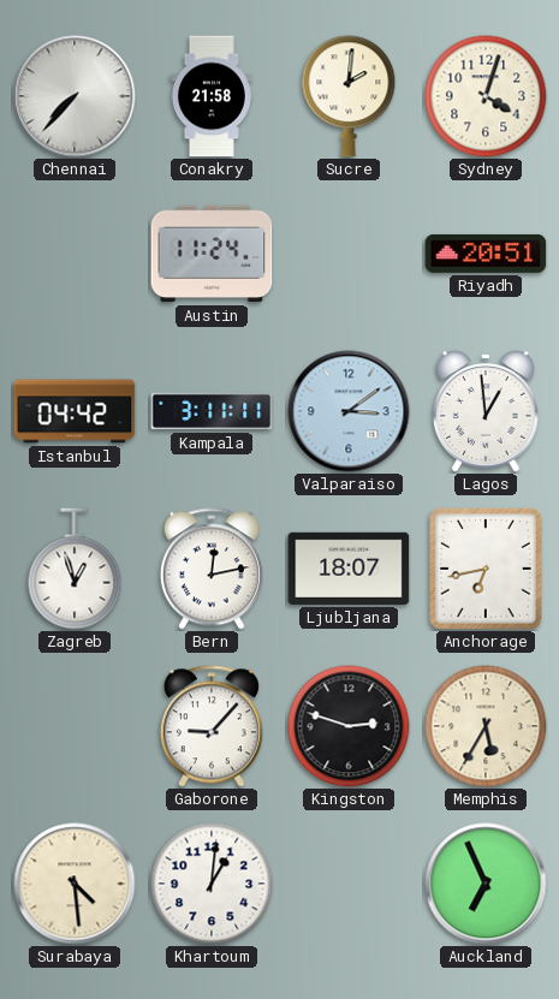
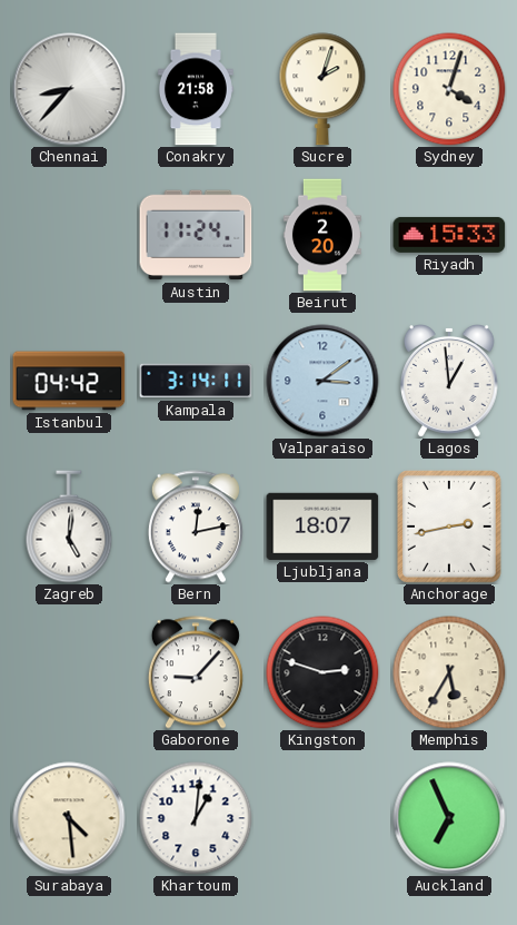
Chennai: 7:37 -> 8:37
Sucre: 2:01 -> 2:03
Beirut: none -> 2:20
Riyadh: 20:51 -> 15:33
Kampala: 3:11 -> 3:14
Zagreb: 12:57 -> 5:01
Anchorage: 6:43 -> 2:43
